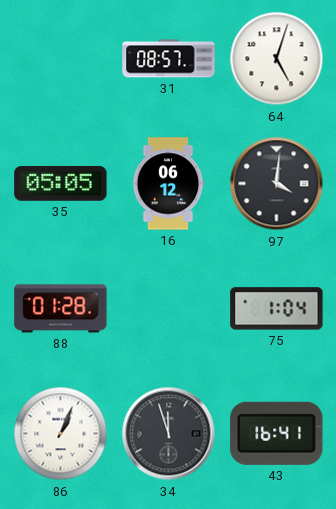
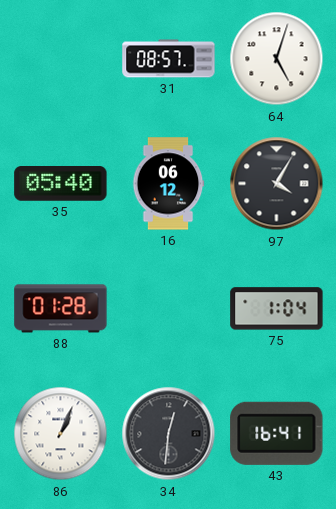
35: 05:05 -> 05:40
97: 4:01 -> 4:05
34: 11:57 -> 12:31
